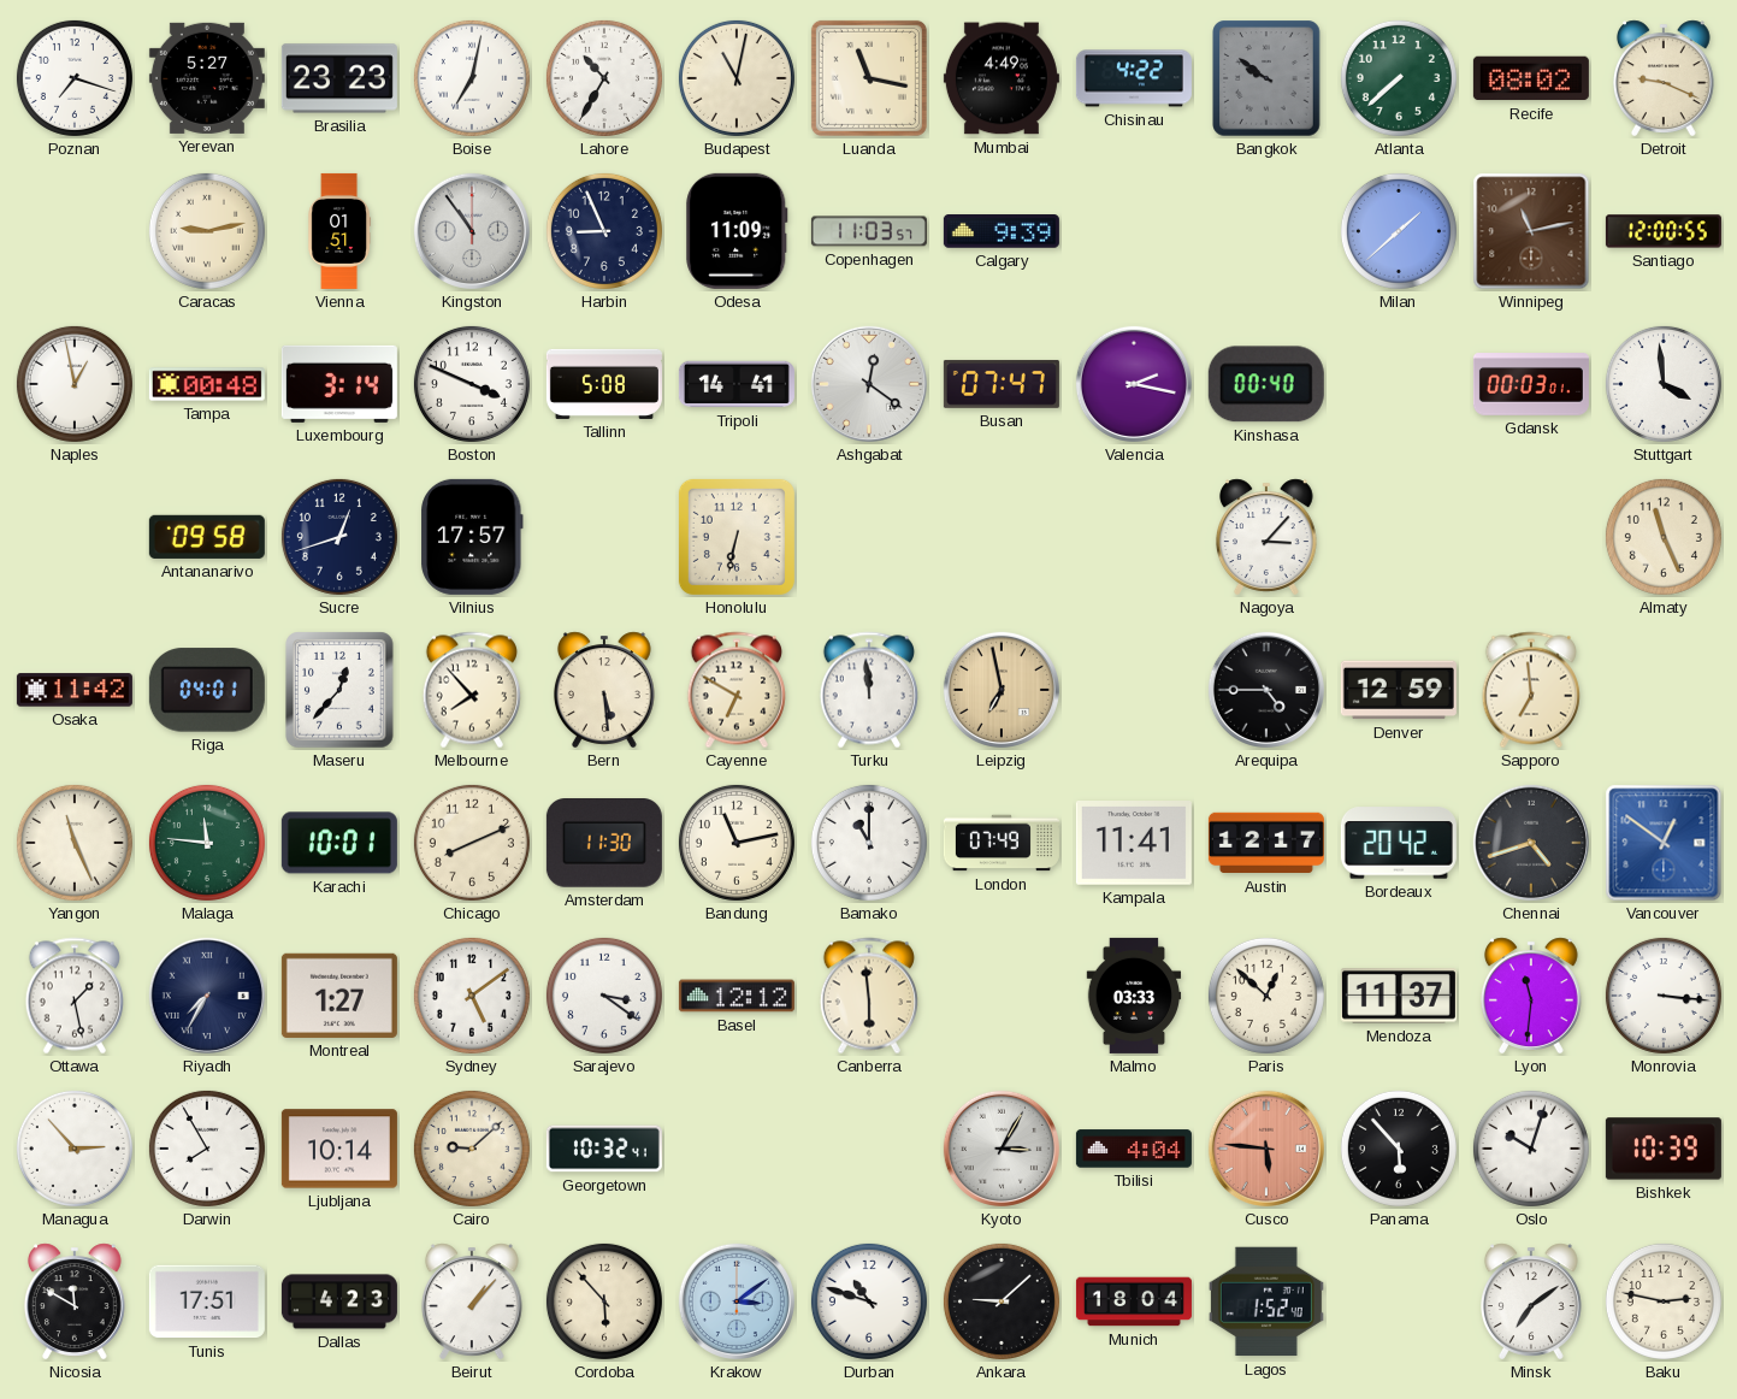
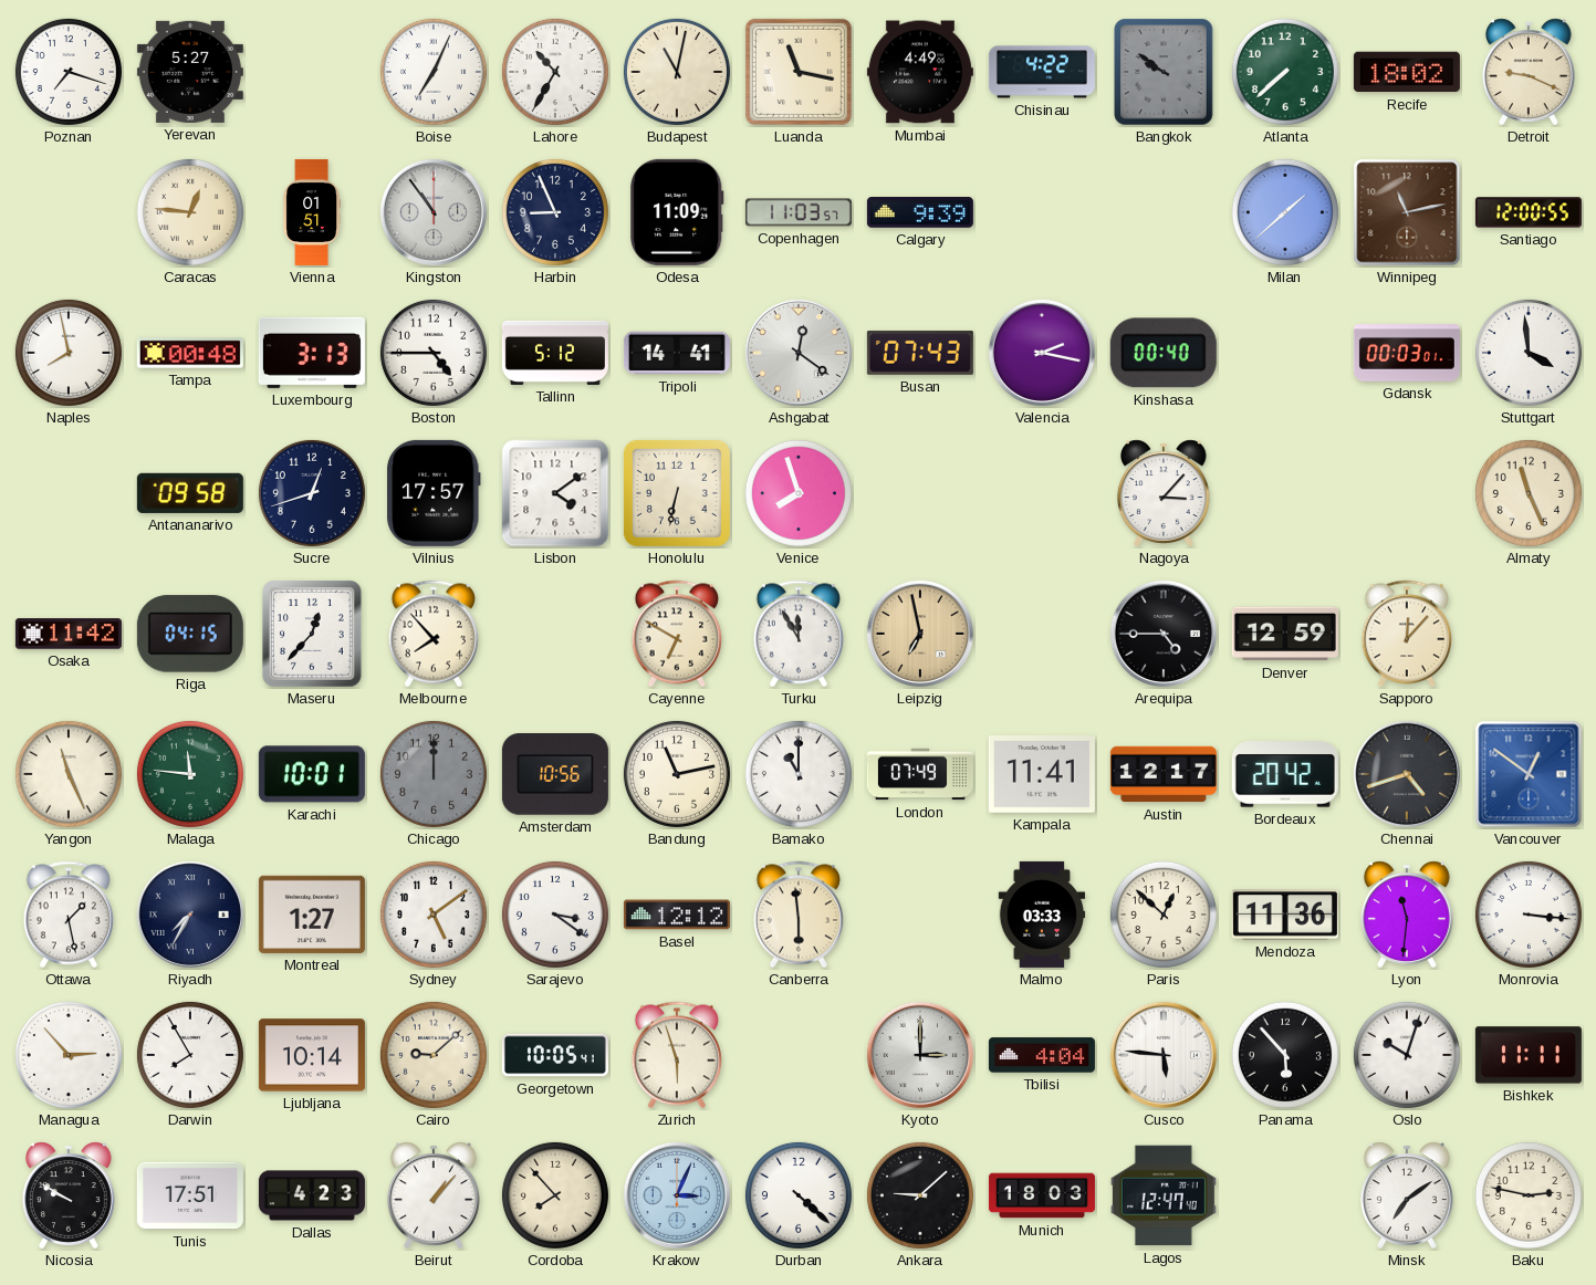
Brasilia: 23:23 -> none
Boise: 7:02 -> 7:04
Recife: 08:02 -> 18:02
Caracas: 9:13 -> 12:46
Naples: 12:58 -> 7:58
Luxembourg: 3:14 -> 3:13
Boston: 3:49 -> 4:45
Tallinn: 5:08 -> 5:12
Busan: 07:47 -> 07:43
Lisbon: none -> 4:09
Venice: none -> 7:57
Riga: 04:01 -> 04:15
Bern: 5:29 -> none
Turku: 11:59 -> 11:55
Sapporo: 6:59 -> 12:07
Chicago: 8:11 -> 12:00
Chicago dial: cream -> grey
Amsterdam: 11:30 -> 10:56
Mendoza: 11:37 -> 11:36
Georgetown: 10:32 -> 10:05
Zurich: none -> 5:57
Kyoto: 3:05 -> 3:00
Cusco dial: salmon -> white
Bishkek: 10:39 -> 11:11
Nicosia: 11:50 -> 9:50
Cordoba: 5:53 -> 7:53
Krakow: 3:09 -> 3:04
Durban: 10:48 -> 4:22
Munich: 18:04 -> 18:03
Lagos: 1:52 -> 12:47
